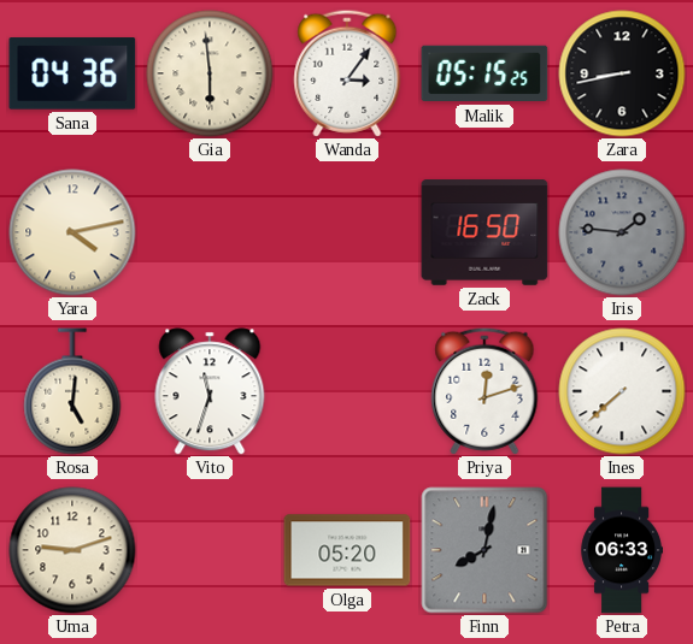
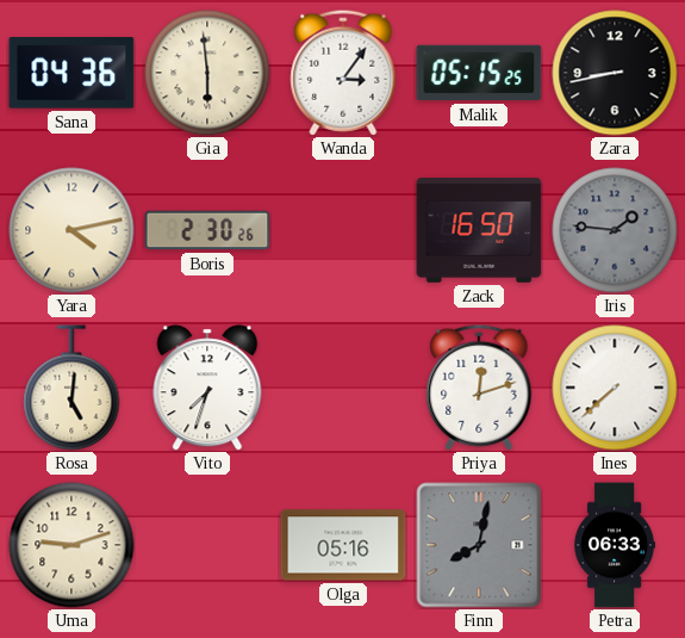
Boris: none -> 2:30
Vito: 11:33 -> 7:33
Olga: 05:20 -> 05:16
